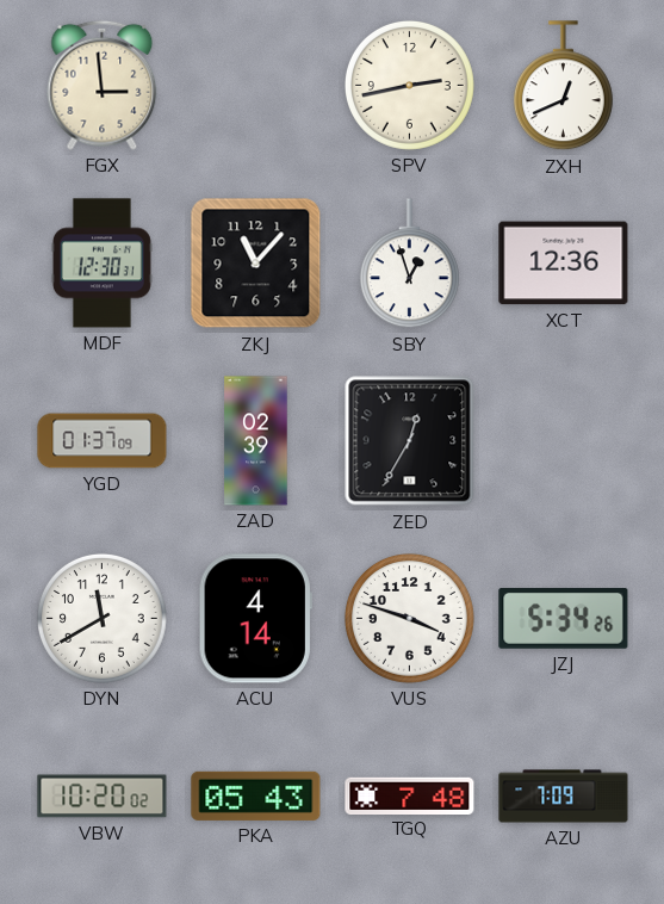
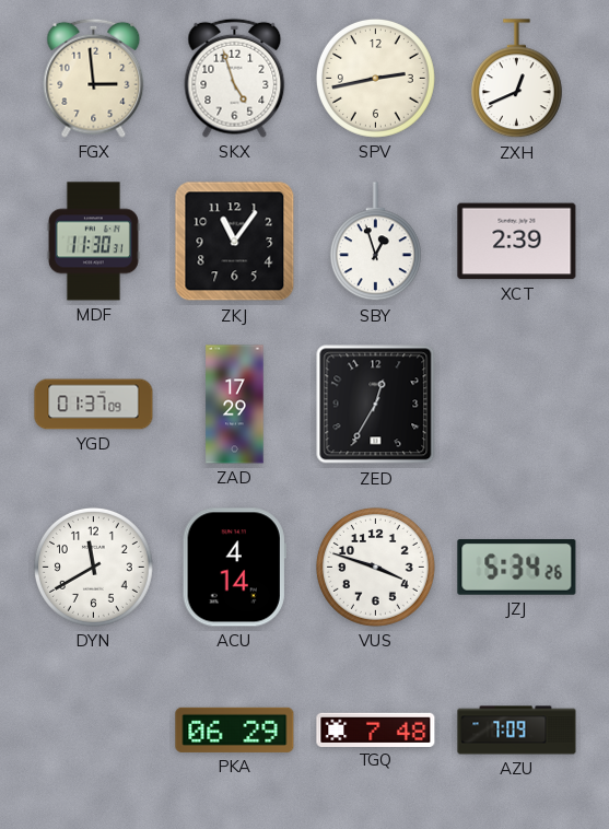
SKX: none -> 4:57
MDF: 12:30 -> 11:30
ZKJ: 11:07 -> 11:06
XCT: 12:36 -> 2:39
ZAD: 02:39 -> 17:29
VBW: 10:20 -> none
PKA: 05:43 -> 06:29
